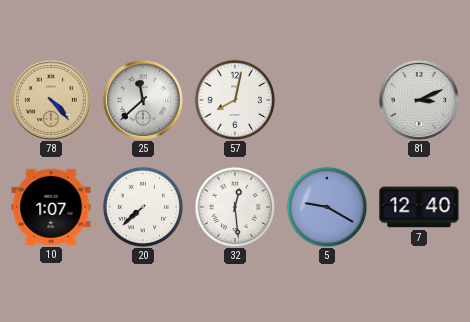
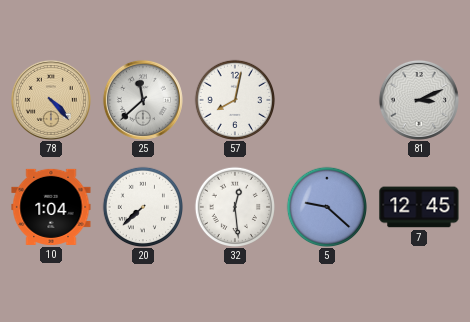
10: 1:07 -> 1:04
5: 9:20 -> 9:22
7: 12:40 -> 12:45
